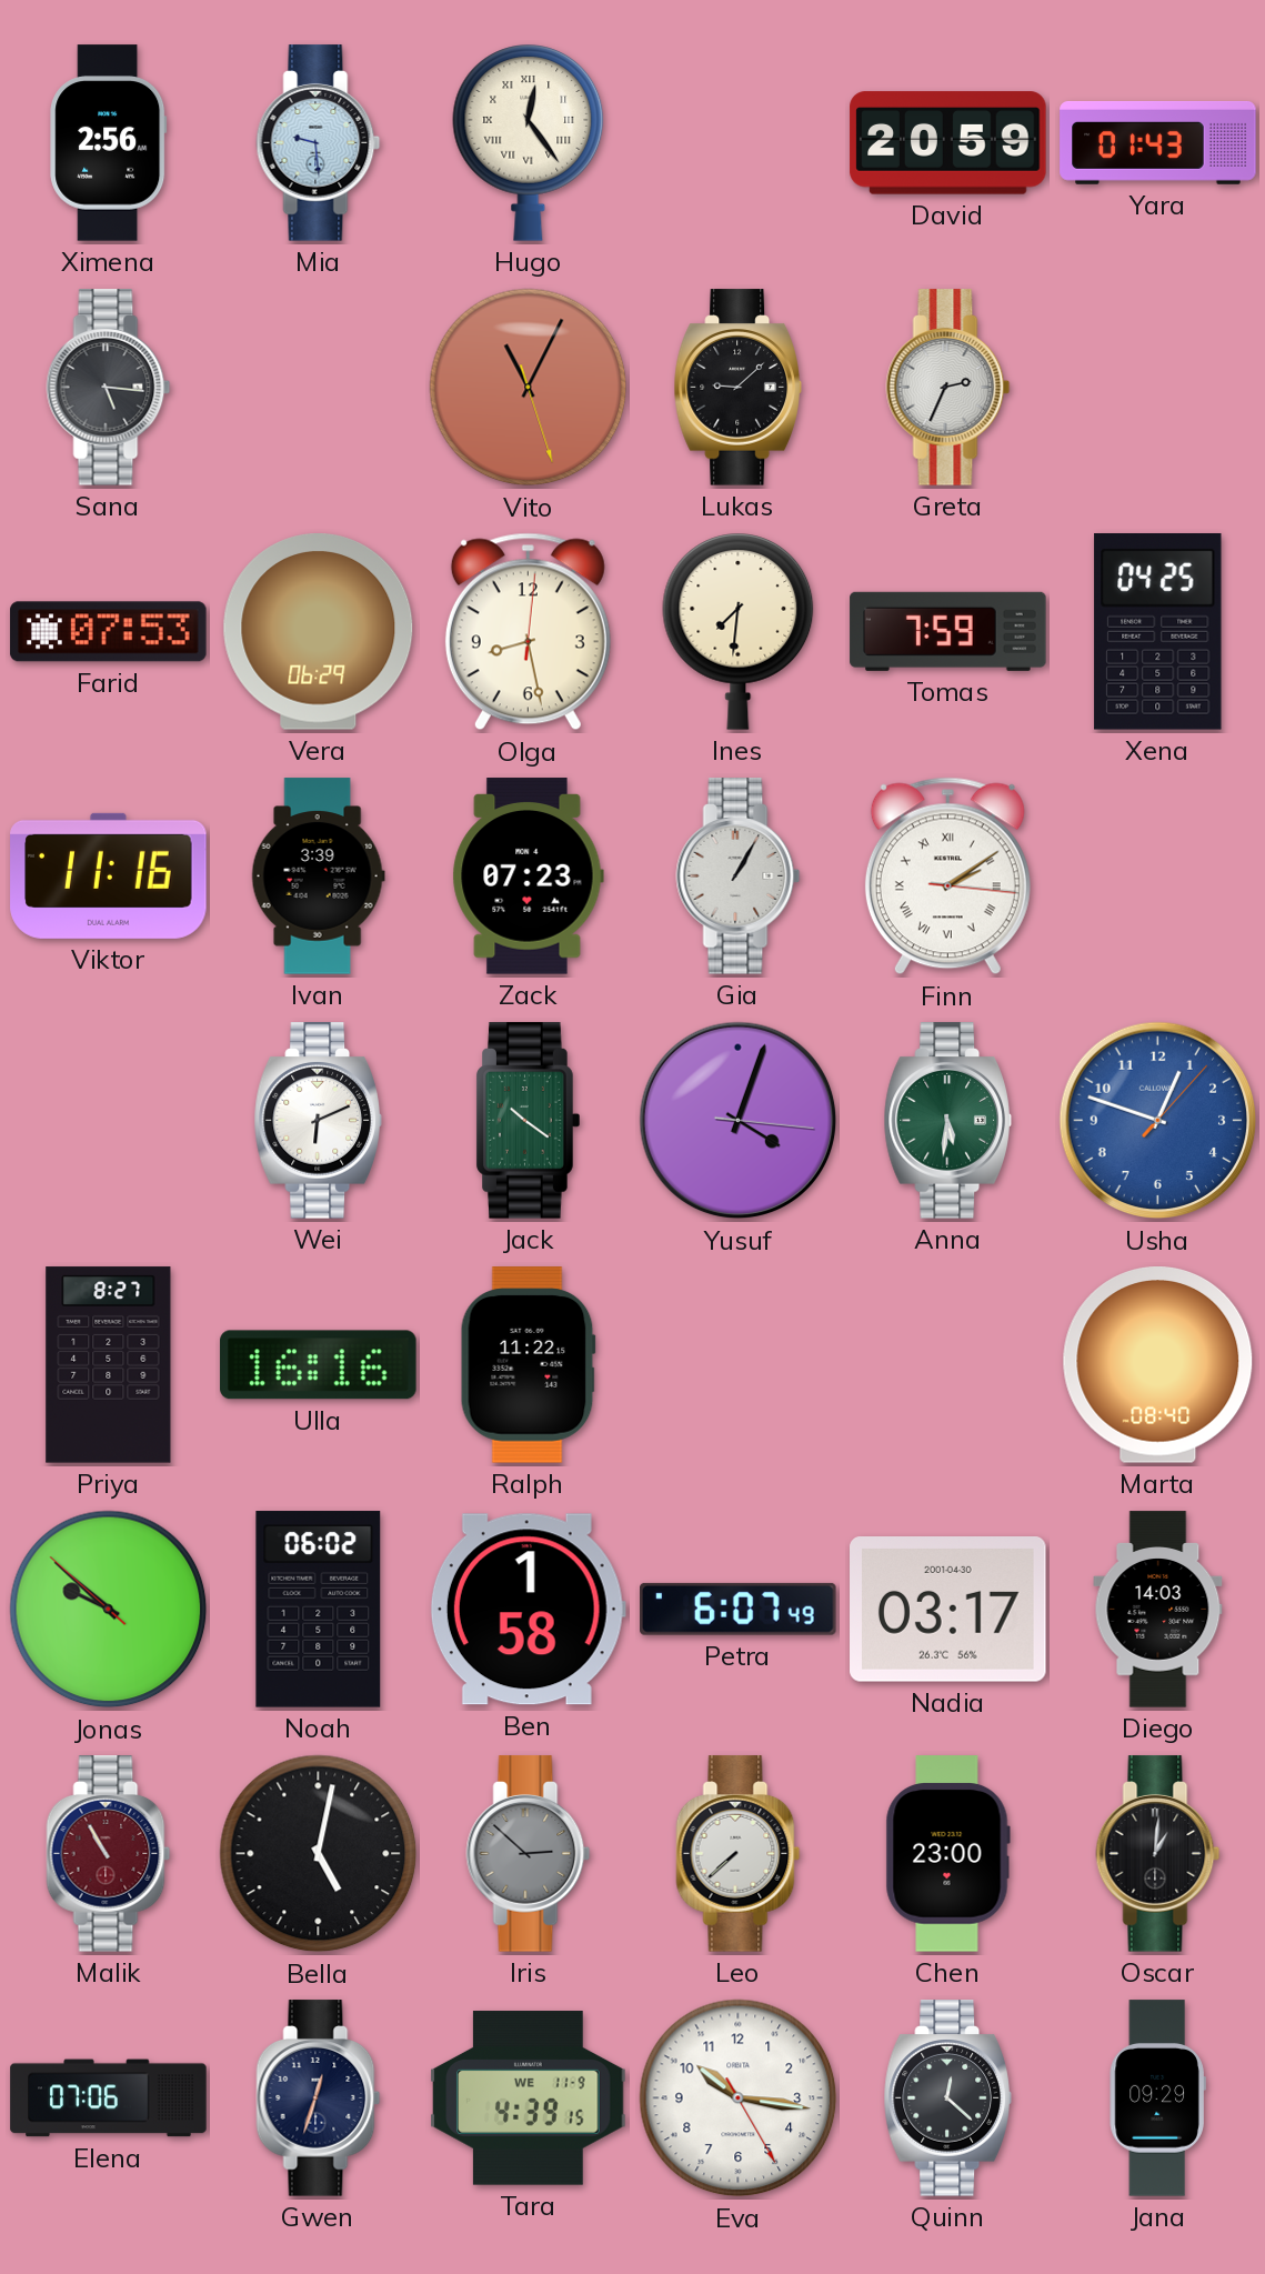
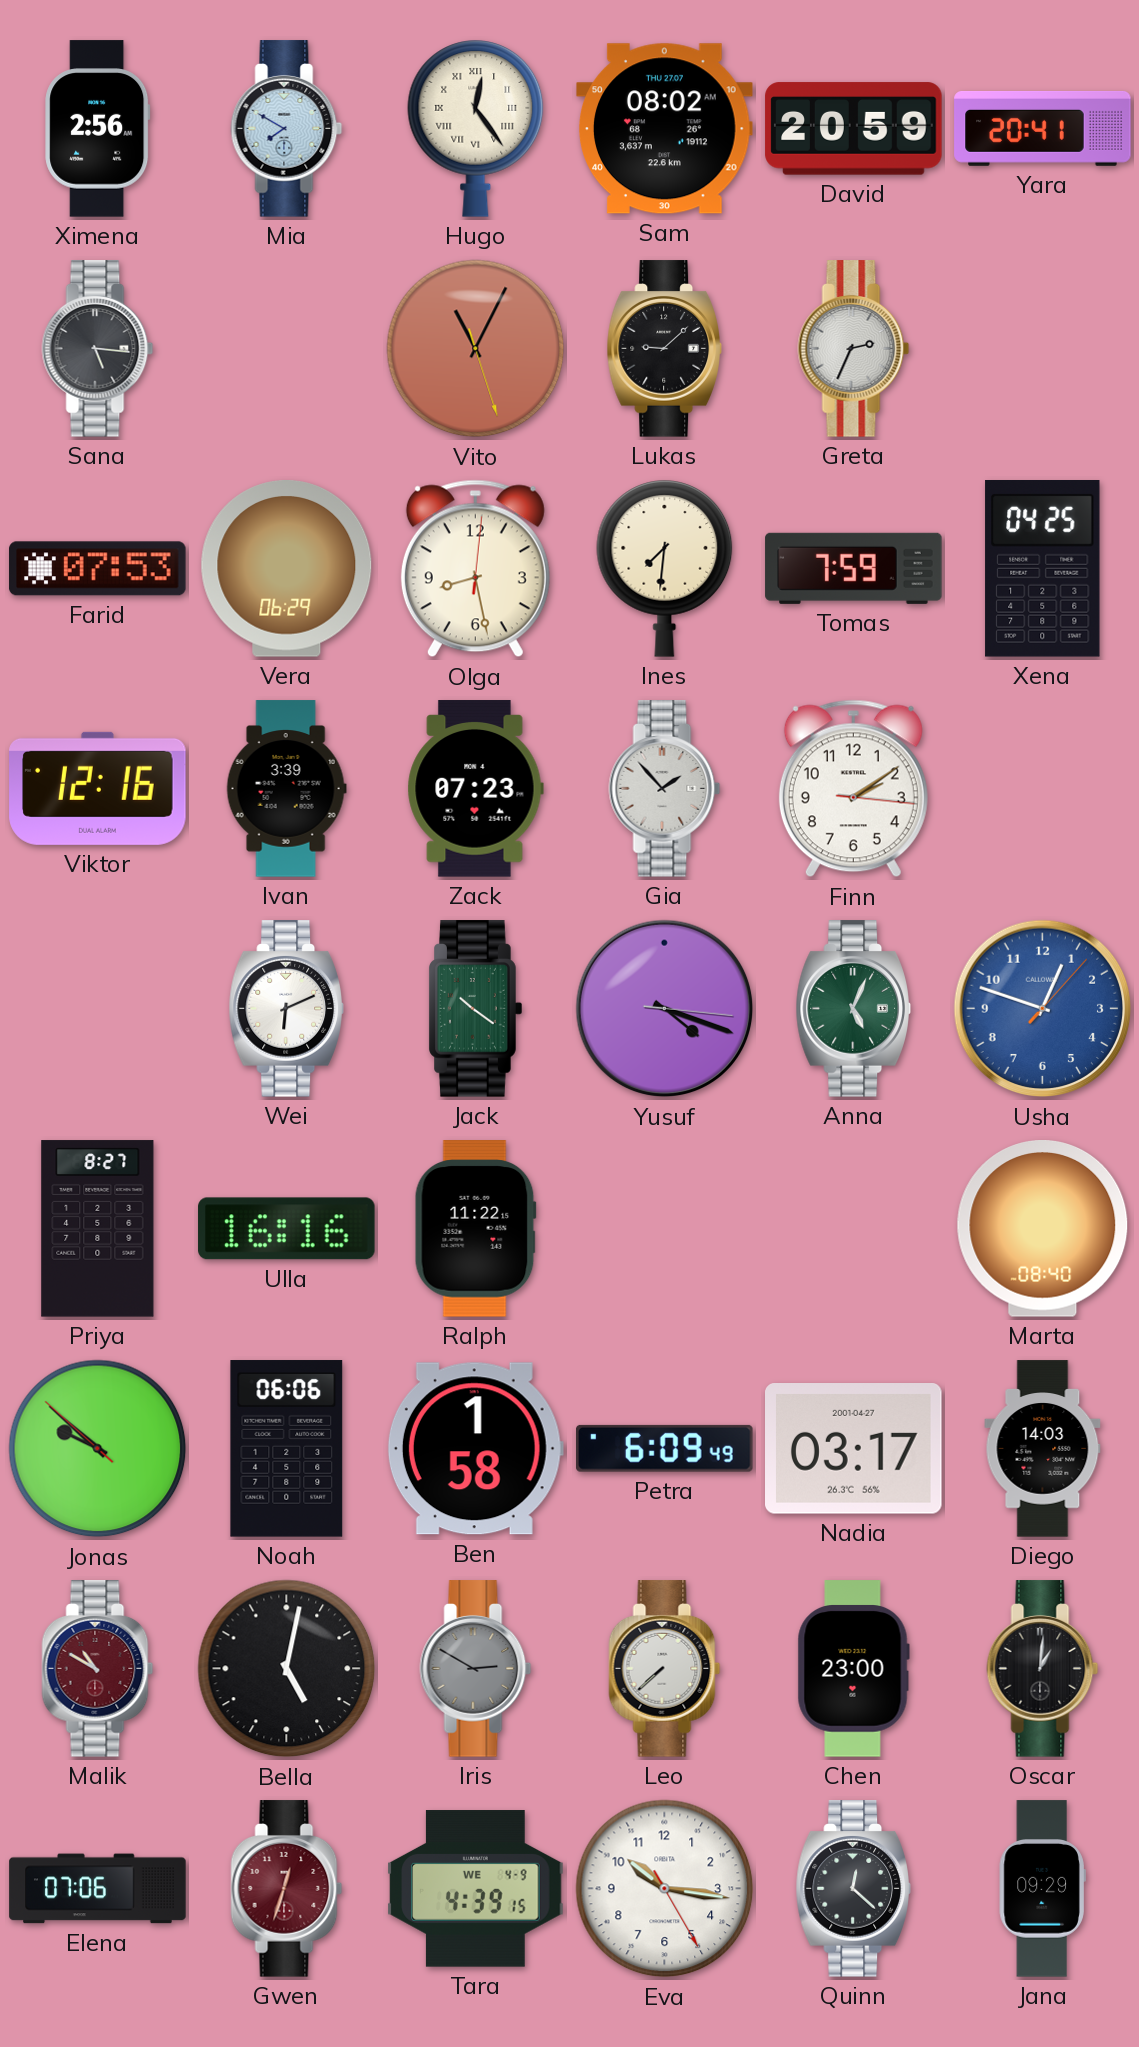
Mia: 9:29 -> 7:50
Sam: none -> 08:02
Yara: 01:43 -> 20:41
Viktor: 11:16 -> 12:16
Gia: 1:05 -> 1:53
Finn numerals: Roman -> Arabic
Yusuf: 4:03 -> 4:18
Anna: 5:31 -> 5:04
Noah: 06:02 -> 06:06
Petra: 6:07 -> 6:09
Nadia date: 2001-04-30 -> 2001-04-27
Malik: 10:55 -> 10:50
Iris: 2:52 -> 2:50
Gwen dial: navy -> burgundy
Tara date: WE 11-9 -> WE 4-9
